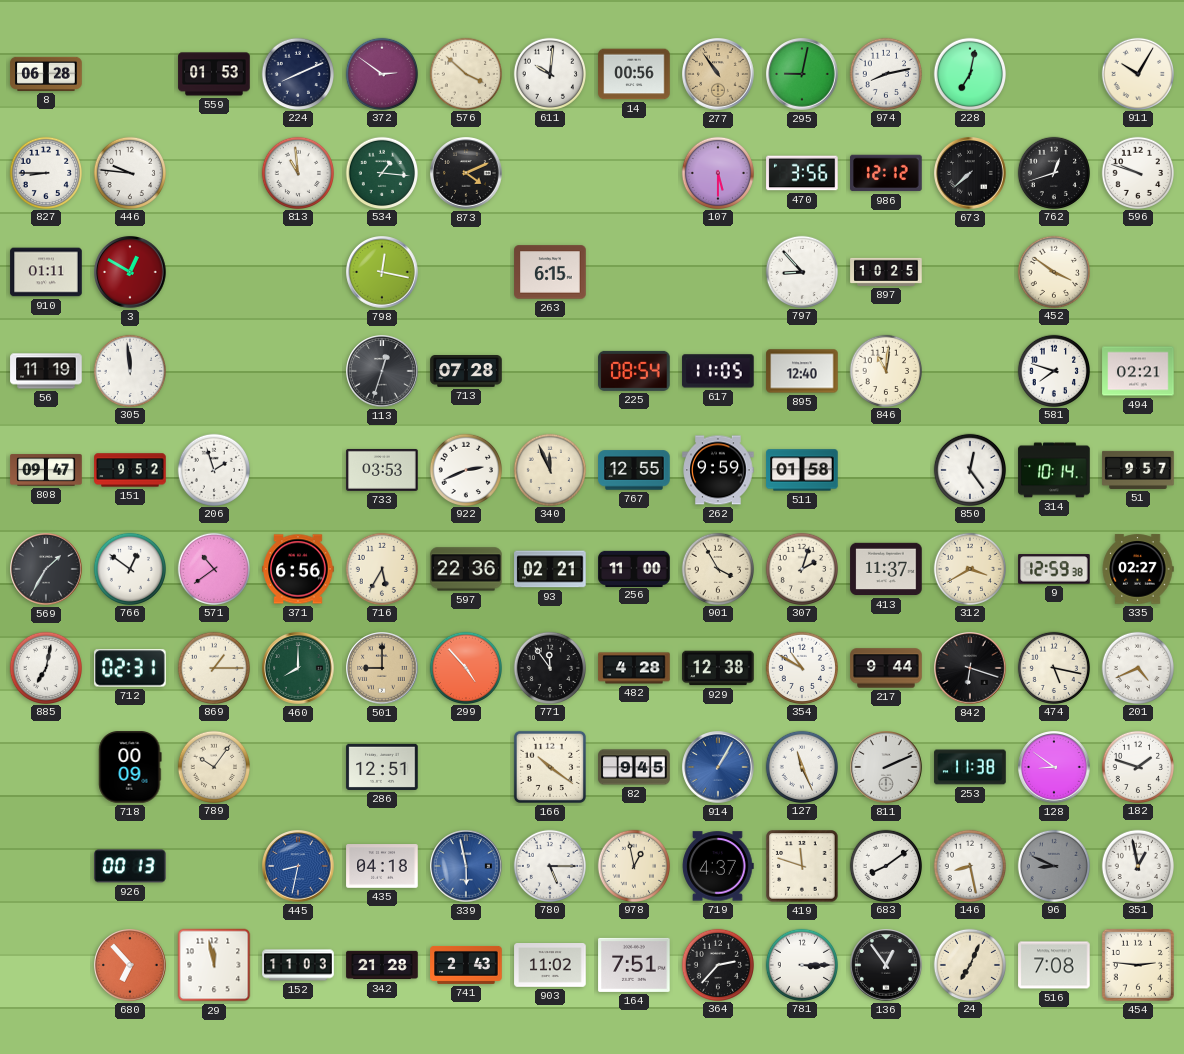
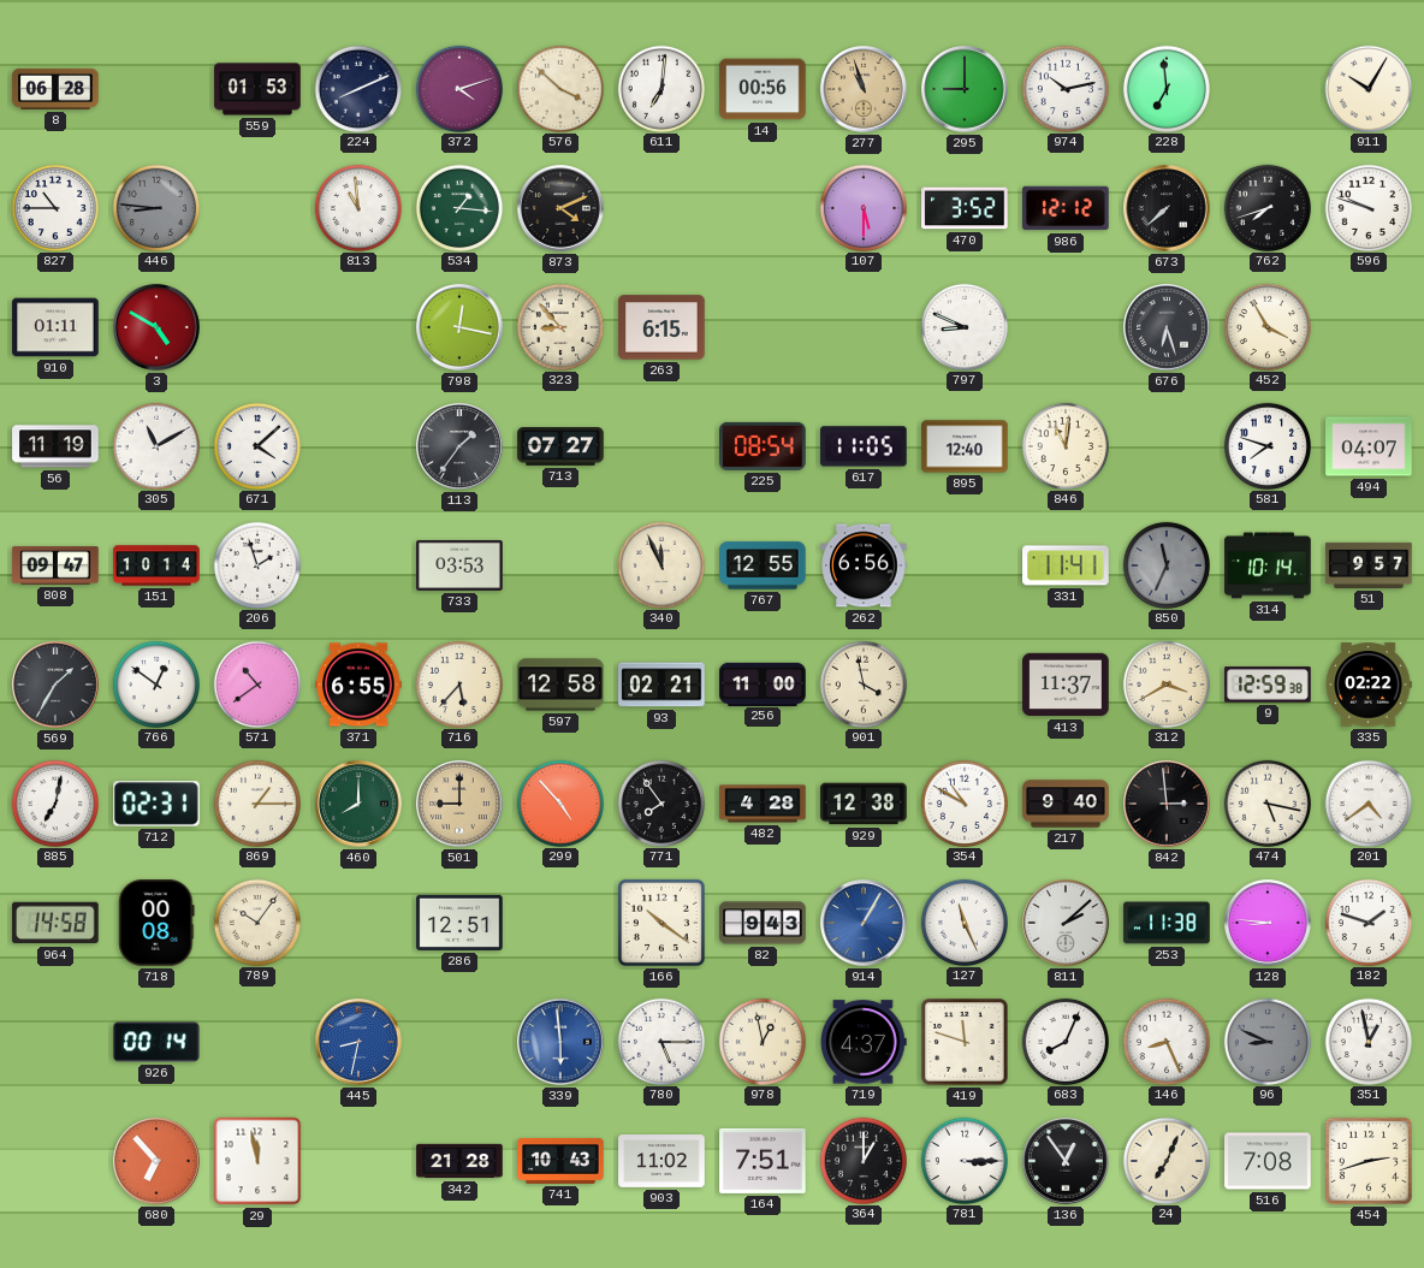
372: 2:51 -> 4:12
611: 10:01 -> 7:01
277: 10:54 -> 10:57
295: 9:02 -> 9:00
974: 8:13 -> 10:13
228: 7:02 -> 6:59
827: 8:45 -> 10:45
446: 9:46 -> 8:46
446 dial: white -> grey
470: 3:56 -> 3:52
762: 12:42 -> 7:42
3: 12:50 -> 4:50
323: none -> 8:53
797: 8:53 -> 8:49
897: 10:25 -> none
676: none -> 6:27
452: 3:51 -> 3:55
305: 11:59 -> 11:10
671: none -> 4:08
113: 12:33 -> 1:36
713: 07:28 -> 07:27
494: 02:21 -> 04:07
151: 9:52 -> 10:14
922: 2:41 -> none
262: 9:59 -> 6:56
511: 01:58 -> none
331: none -> 11:41
850: 12:24 -> 11:34
850 dial: white -> grey
371: 6:56 -> 6:55
716: 5:35 -> 5:37
597: 22:36 -> 12:58
901: 3:55 -> 3:58
307: 2:03 -> none
335: 02:27 -> 02:22
771: 11:54 -> 7:54
217: 9:44 -> 9:40
842: 6:18 -> 2:59
201: 4:41 -> 4:39
964: none -> 14:58
718: 00:09 -> 00:08
82: 9:45 -> 9:43
811: 2:11 -> 2:08
128: 8:51 -> 8:46
926: 00:13 -> 00:14
435: 04:18 -> none
339: 5:58 -> 5:59
683: 8:09 -> 8:04
146: 8:28 -> 8:26
152: 11:03 -> none
741: 2:43 -> 10:43
364: 2:37 -> 1:00
454: 2:46 -> 2:42
